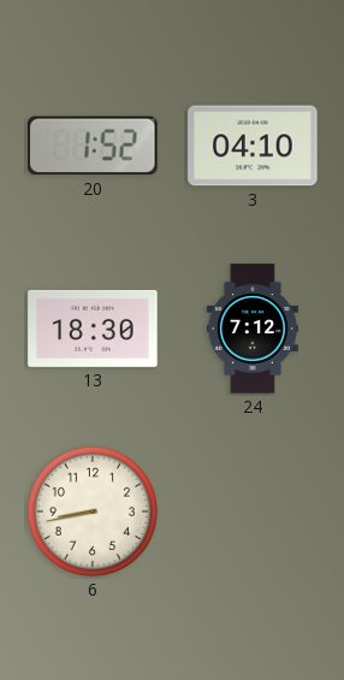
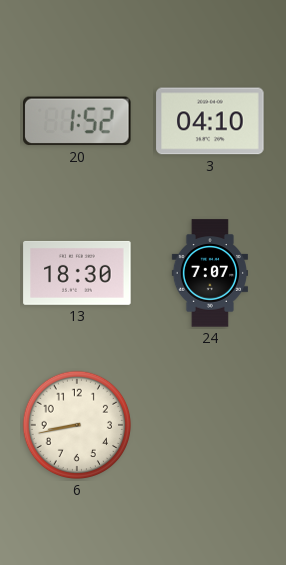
24: 7:12 -> 7:07
